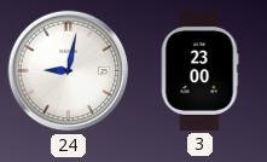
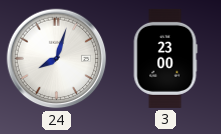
24: 9:02 -> 8:03
